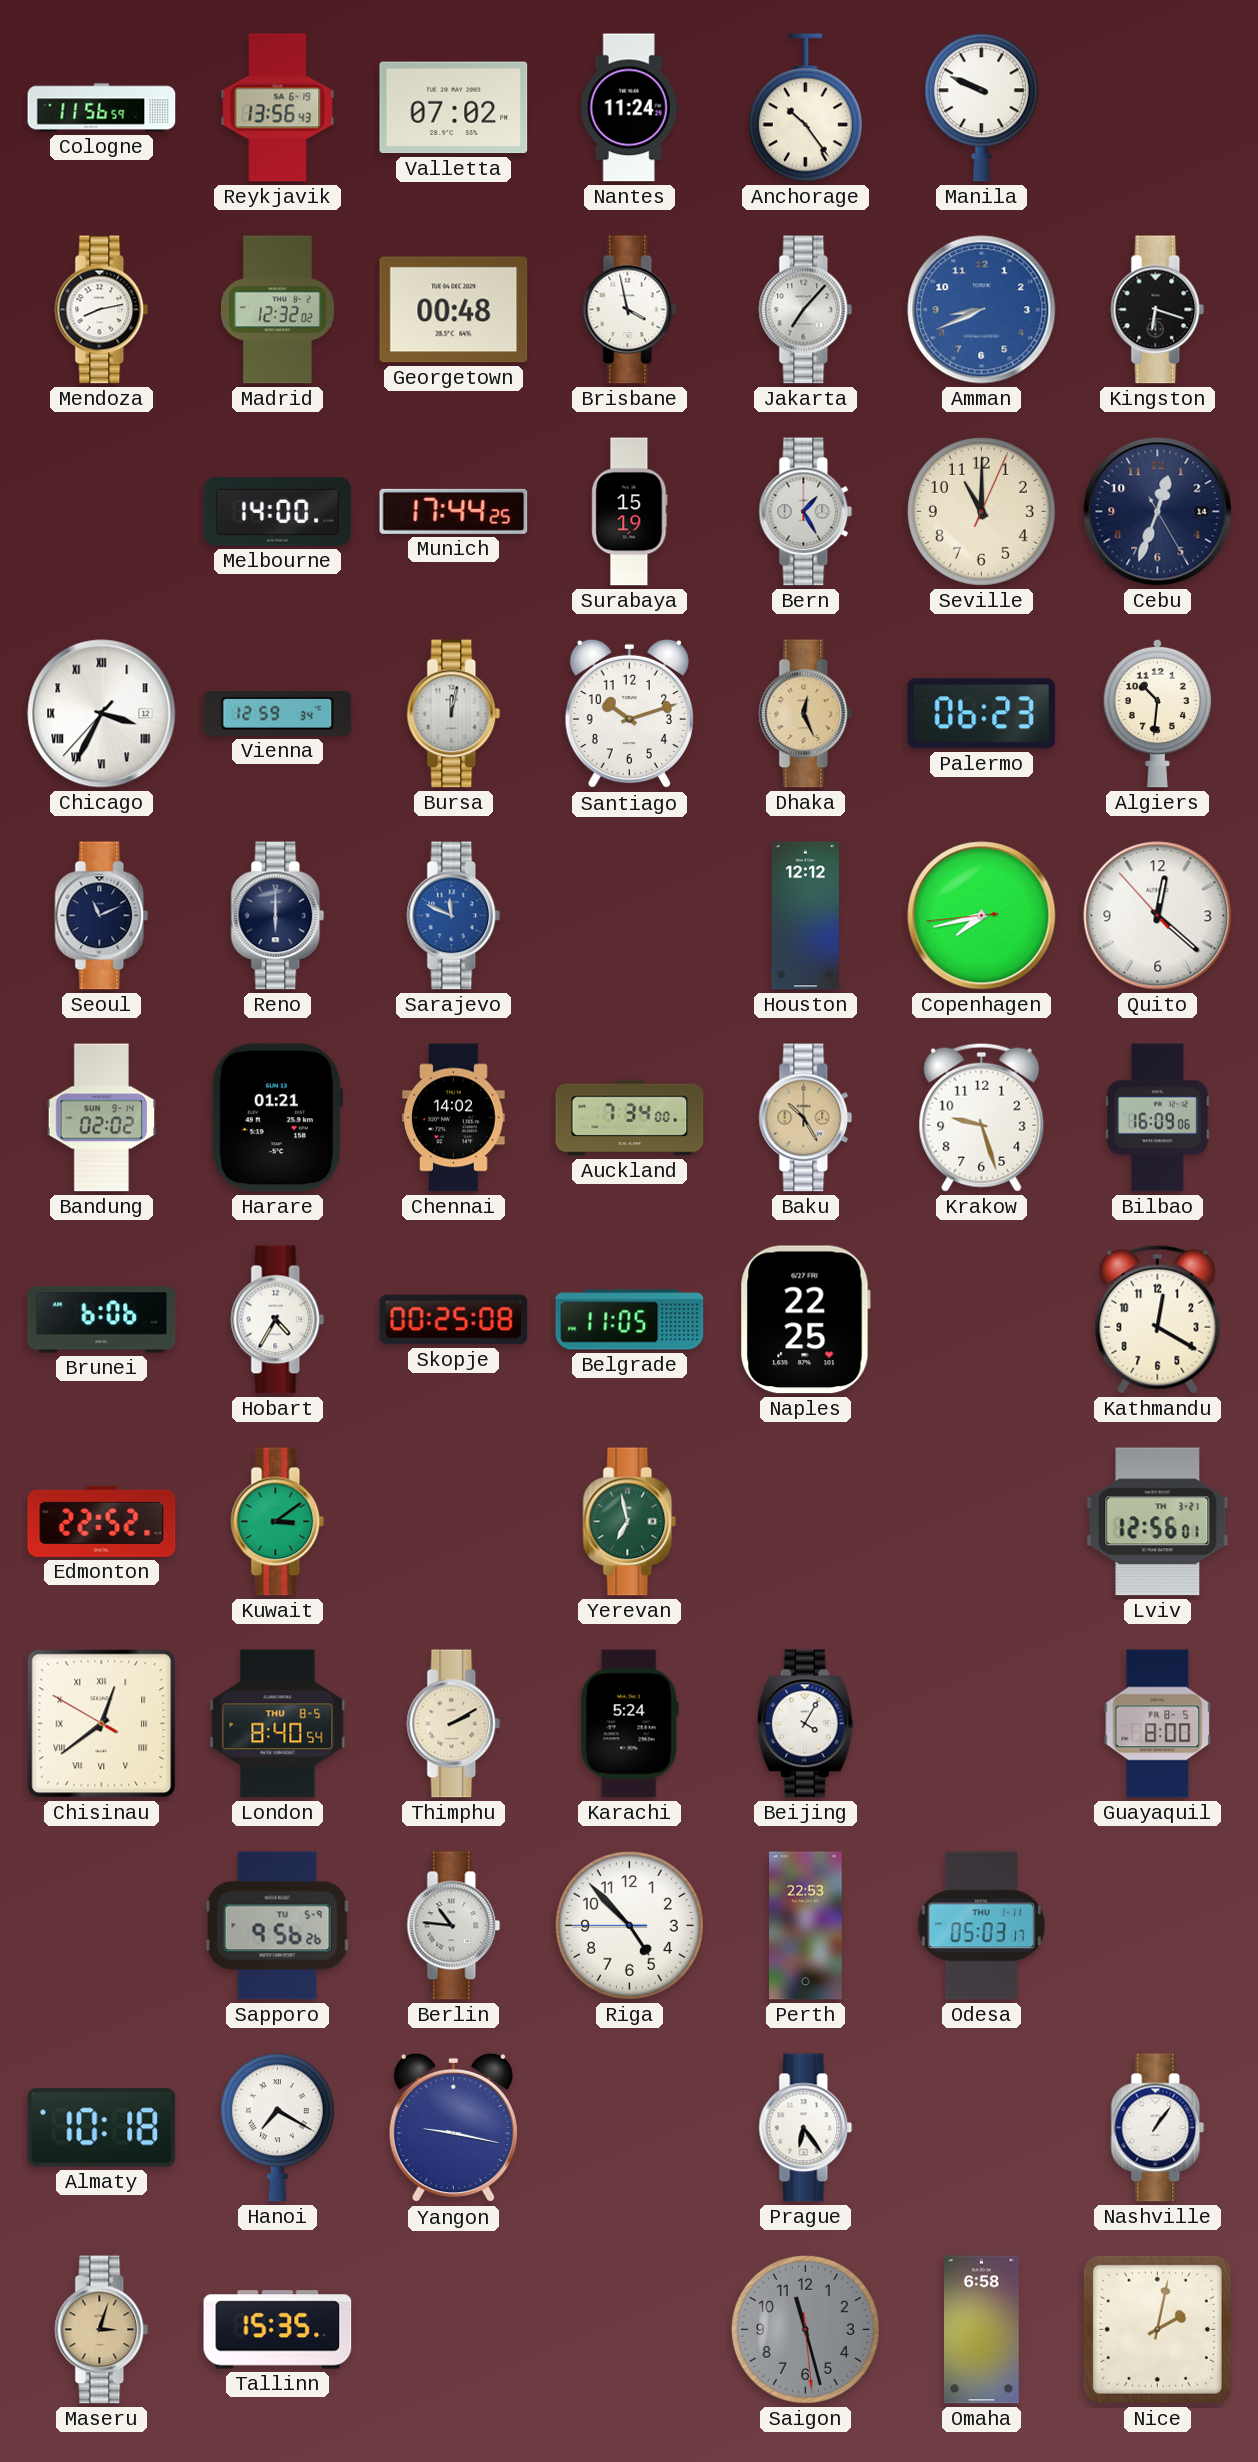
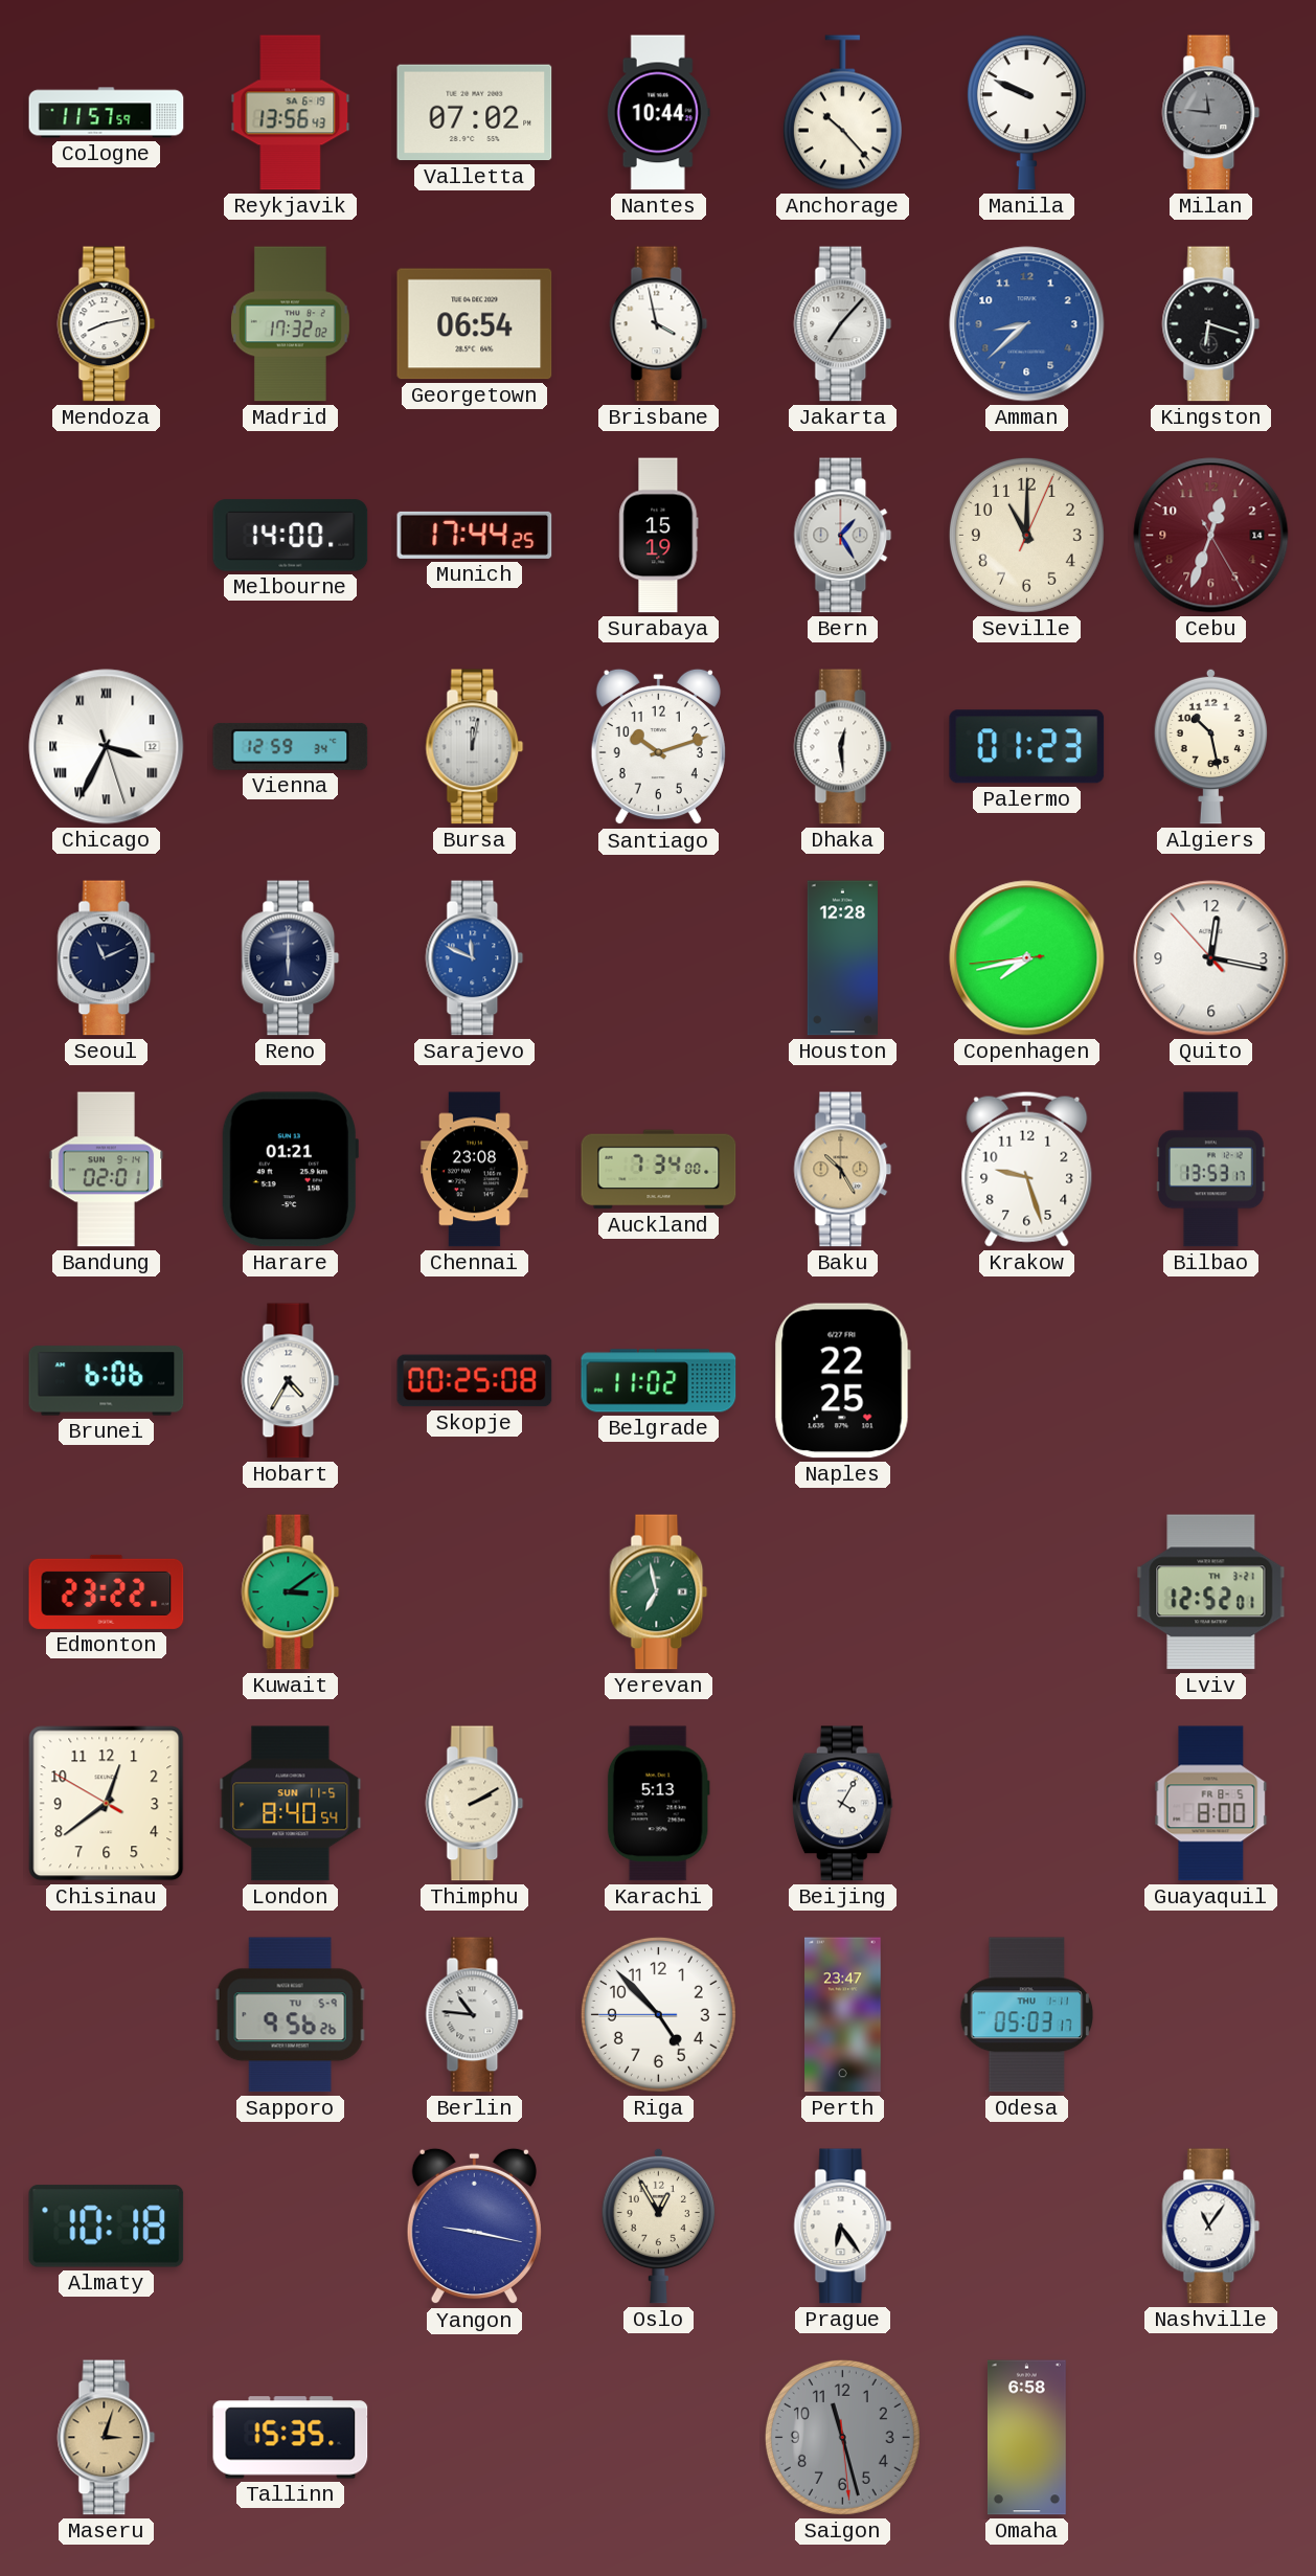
Cologne: 11:56 -> 11:57
Nantes: 11:24 -> 10:44
Anchorage: 10:24 -> 10:23
Milan: none -> 11:46
Madrid: 12:32 -> 17:32
Georgetown: 00:48 -> 06:54
Amman: 8:41 -> 8:38
Cebu dial: navy -> burgundy
Chicago: 3:34:37 -> 3:34:27
Dhaka: 12:26 -> 12:29
Dhaka dial: champagne -> white
Palermo: 06:23 -> 01:23
Algiers: 10:31 -> 10:28
Houston: 12:12 -> 12:28
Quito: 12:21 -> 12:16
Bandung: 02:02 -> 02:01
Chennai: 14:02 -> 23:08
Bilbao: 16:09 -> 13:53
Belgrade: 11:05 -> 11:02
Kathmandu: 12:20 -> none
Edmonton: 22:52 -> 23:22
Lviv: 12:56 -> 12:52
Chisinau numerals: Roman -> Arabic
London date: THU 8-5 -> SUN 11-5
Karachi: 5:24 -> 5:13
Perth: 22:53 -> 23:47
Hanoi: 7:20 -> none
Oslo: none -> 12:55
Nashville: 1:06 -> 11:06
Nice: 2:02 -> none
